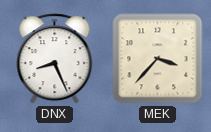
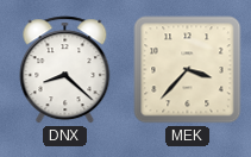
DNX: 8:26 -> 8:22
